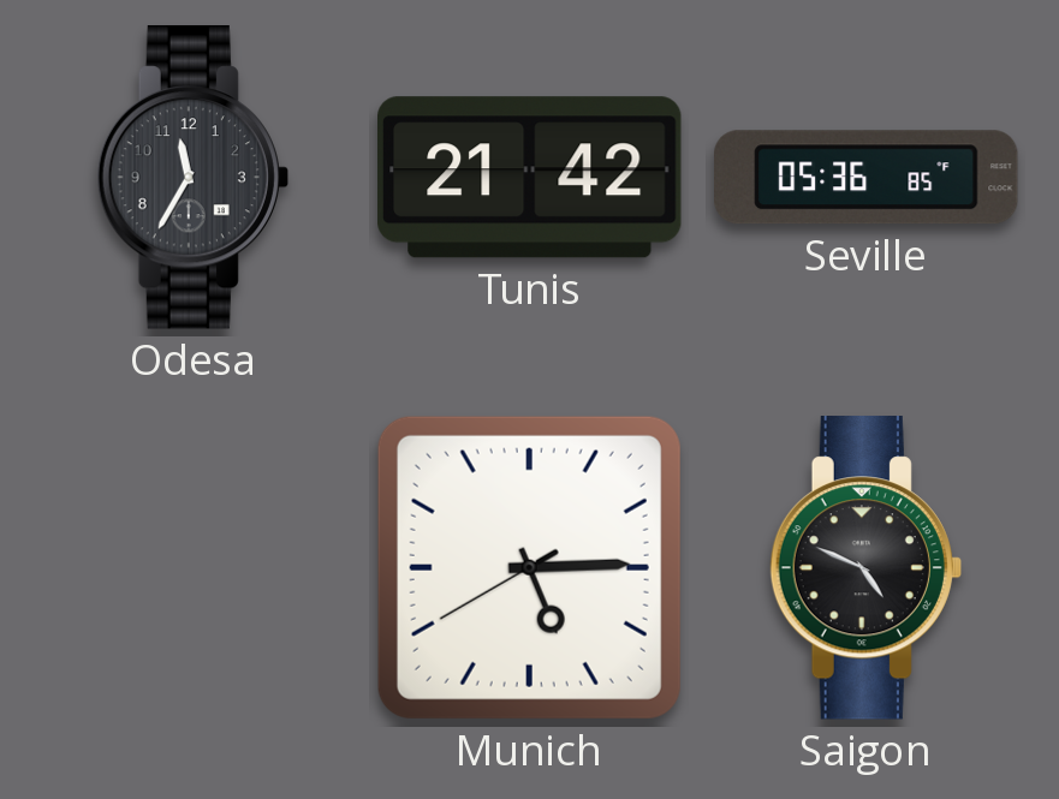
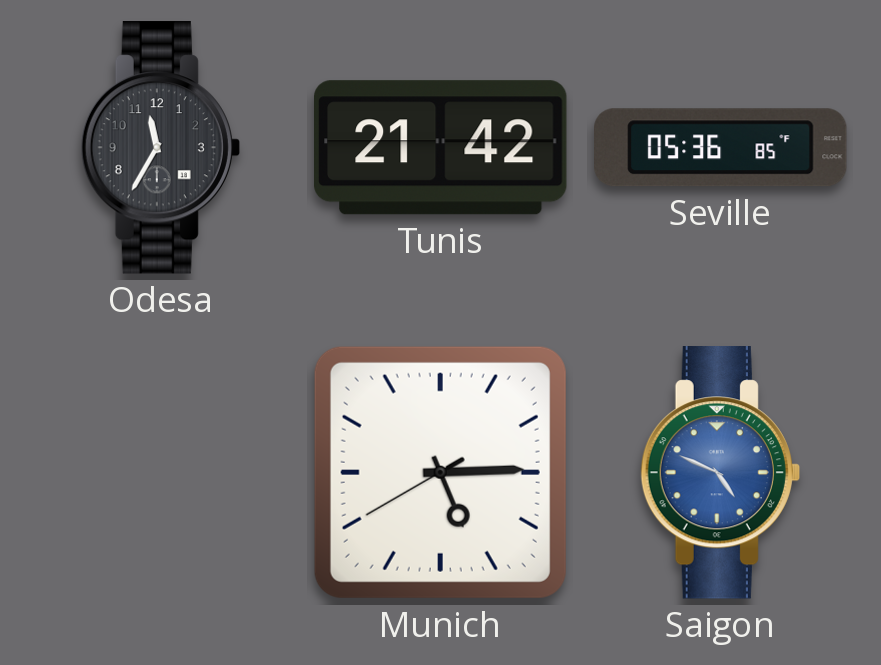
Saigon dial: black -> blue
